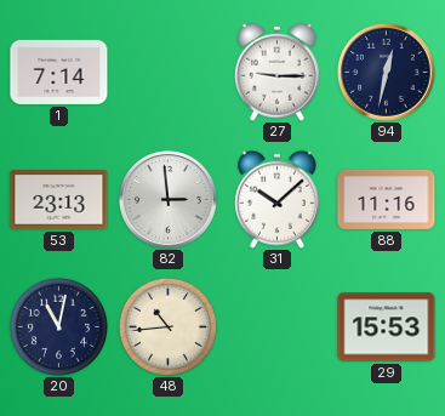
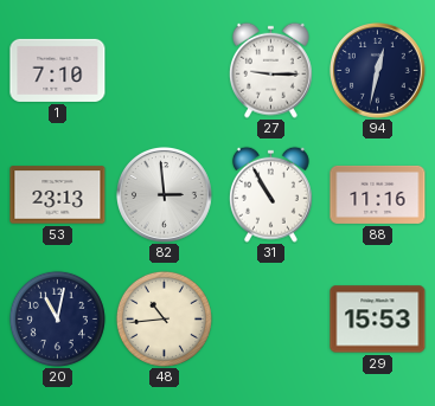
1: 7:14 -> 7:10
31: 10:08 -> 10:55
